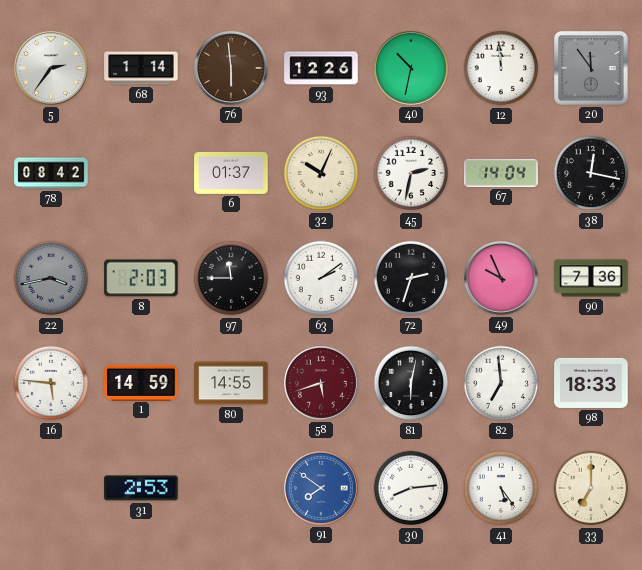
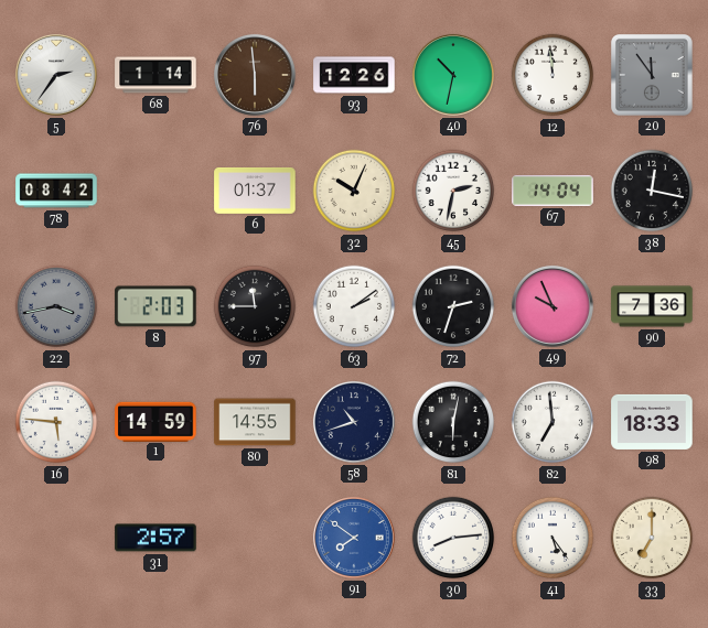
58: 5:42 -> 10:42
58 dial: burgundy -> navy
31: 2:53 -> 2:57
